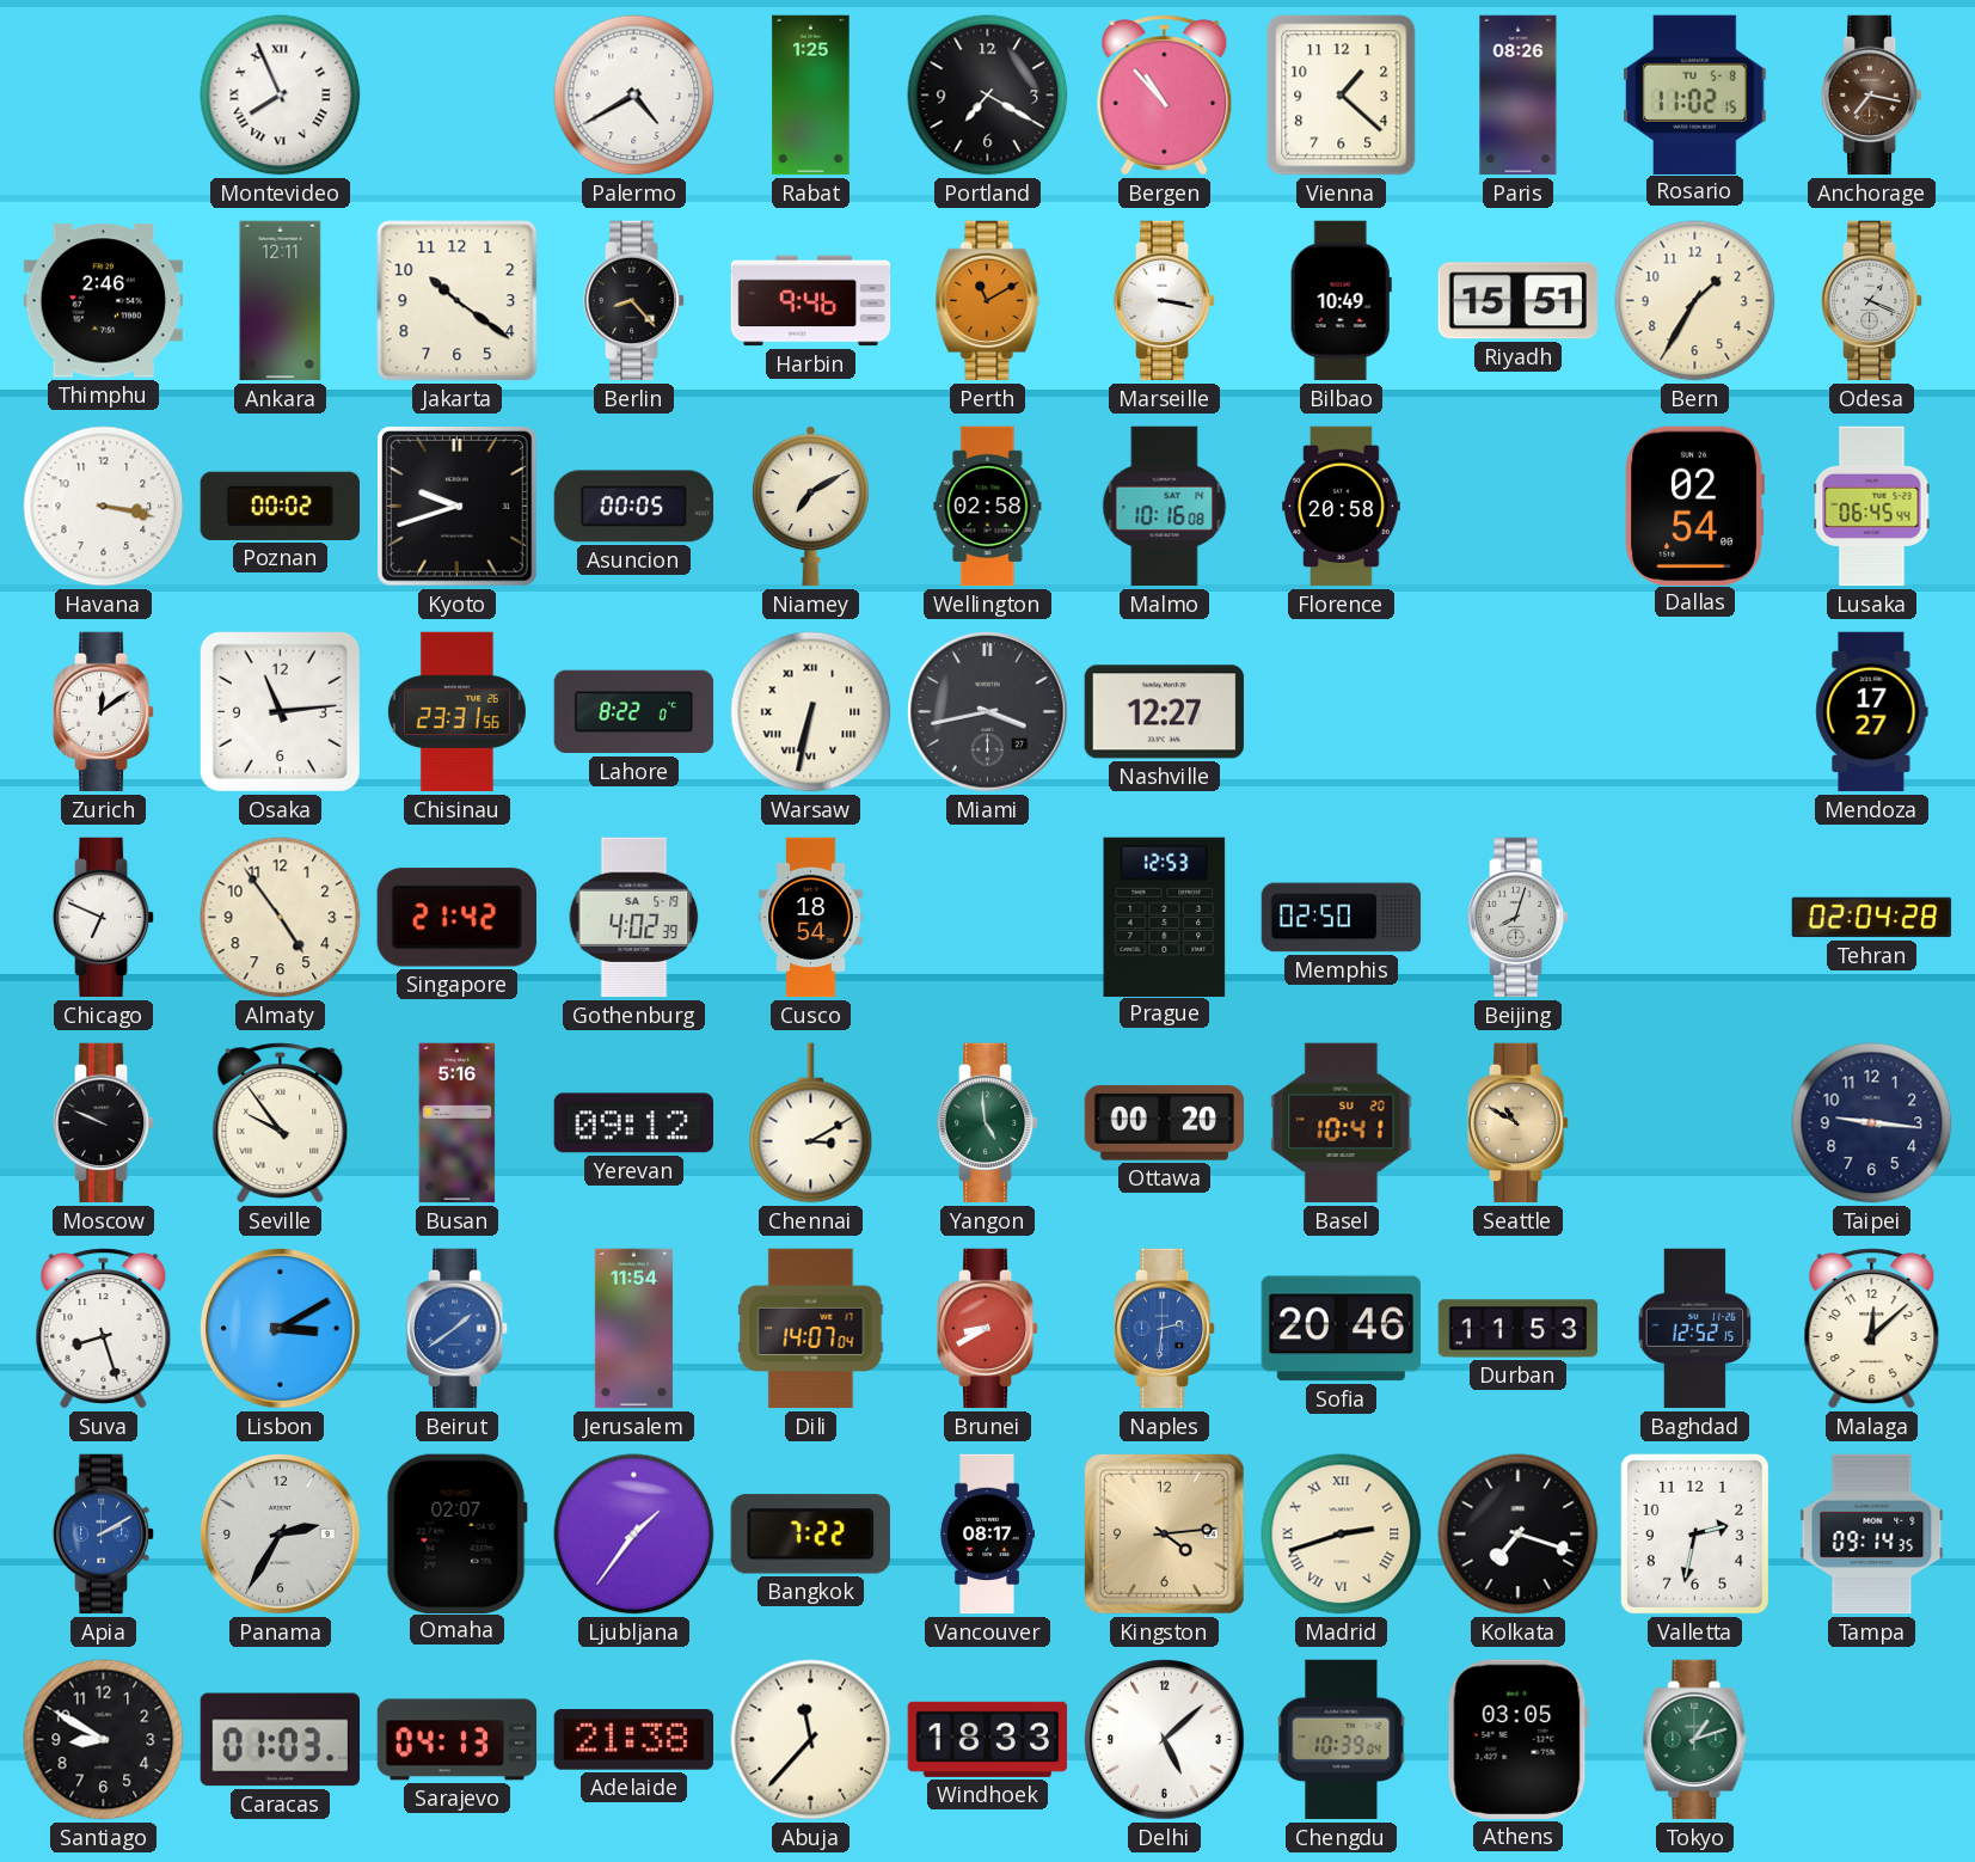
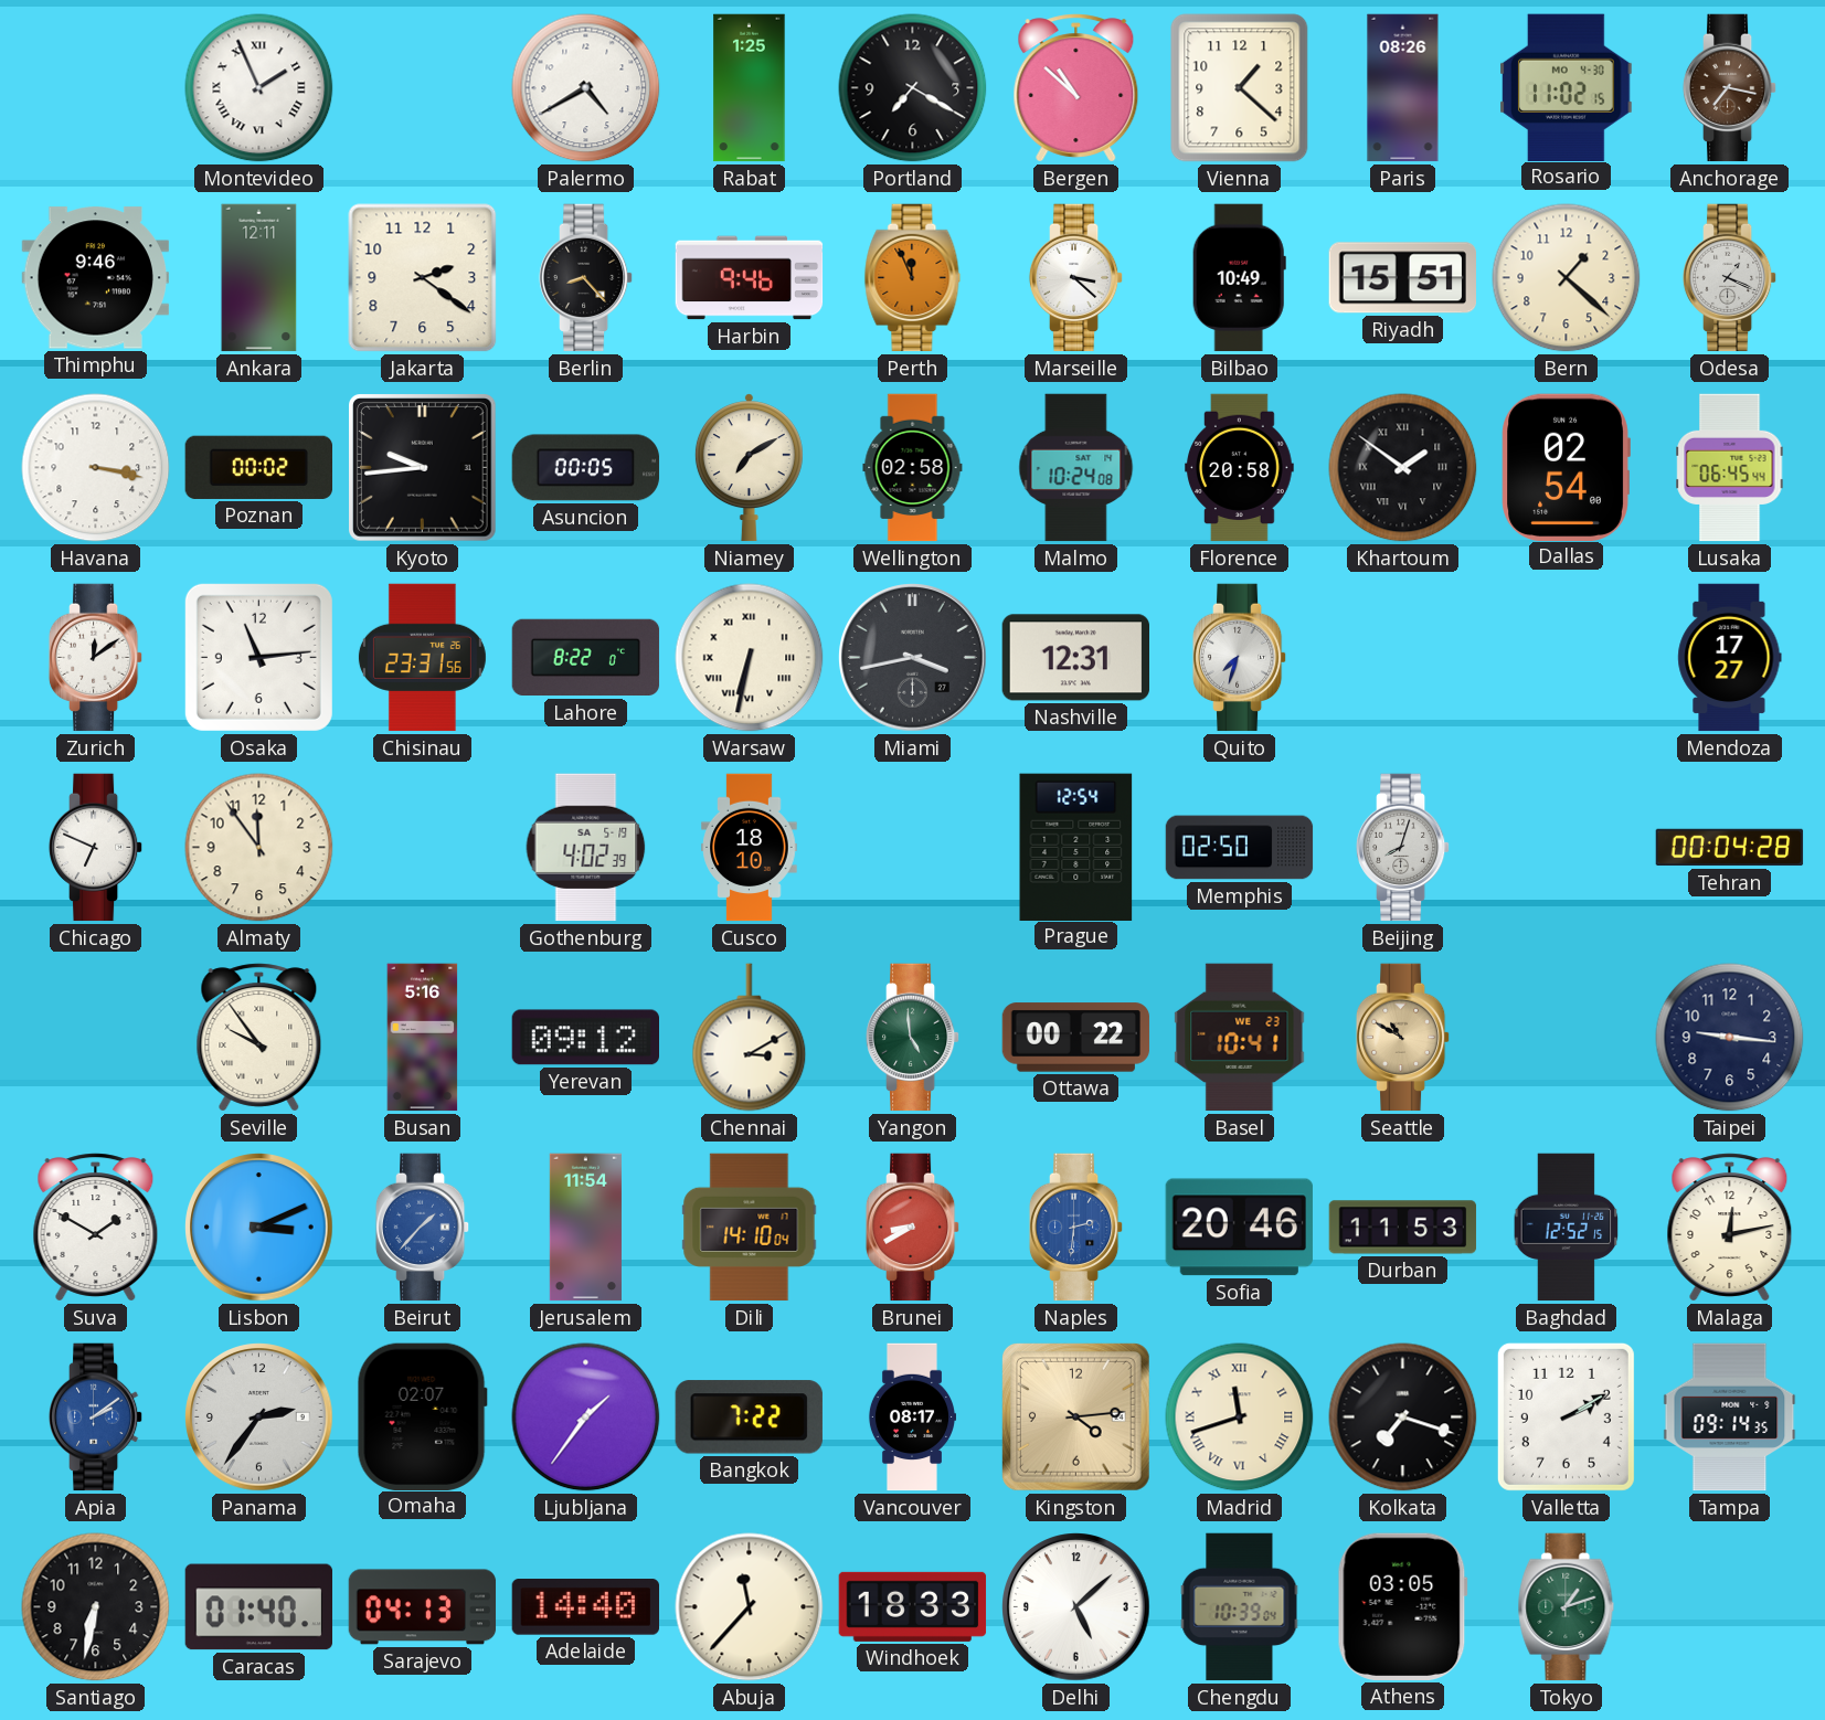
Montevideo: 7:56 -> 1:56
Bergen: 10:53 -> 10:52
Rosario date: TU 5-8 -> MO 4-30
Thimphu: 2:46 -> 9:46
Jakarta: 10:21 -> 2:21
Perth: 11:10 -> 11:56
Marseille: 3:17 -> 3:22
Bern: 1:35 -> 1:22
Kyoto: 9:42 -> 9:44
Malmo: 10:16 -> 10:24
Khartoum: none -> 1:51
Nashville: 12:27 -> 12:31
Quito: none -> 7:33
Almaty: 4:54 -> 11:54
Singapore: 21:42 -> none
Cusco: 18:54 -> 18:10
Prague: 12:53 -> 12:54
Tehran: 02:04 -> 00:04
Moscow: 9:49 -> none
Ottawa: 00:20 -> 00:22
Basel date: SU 20 -> WE 23
Suva: 8:27 -> 1:50
Lisbon: 3:10 -> 3:11
Beirut: 1:39 -> 1:37
Dili: 14:07 -> 14:10
Malaga: 12:08 -> 12:13
Apia: 2:10 -> 2:09
Panama: 2:35 -> 2:36
Madrid: 2:42 -> 11:42
Valletta: 2:32 -> 2:10
Santiago: 8:50 -> 6:32
Caracas: 01:03 -> 01:40
Adelaide: 21:38 -> 14:40
